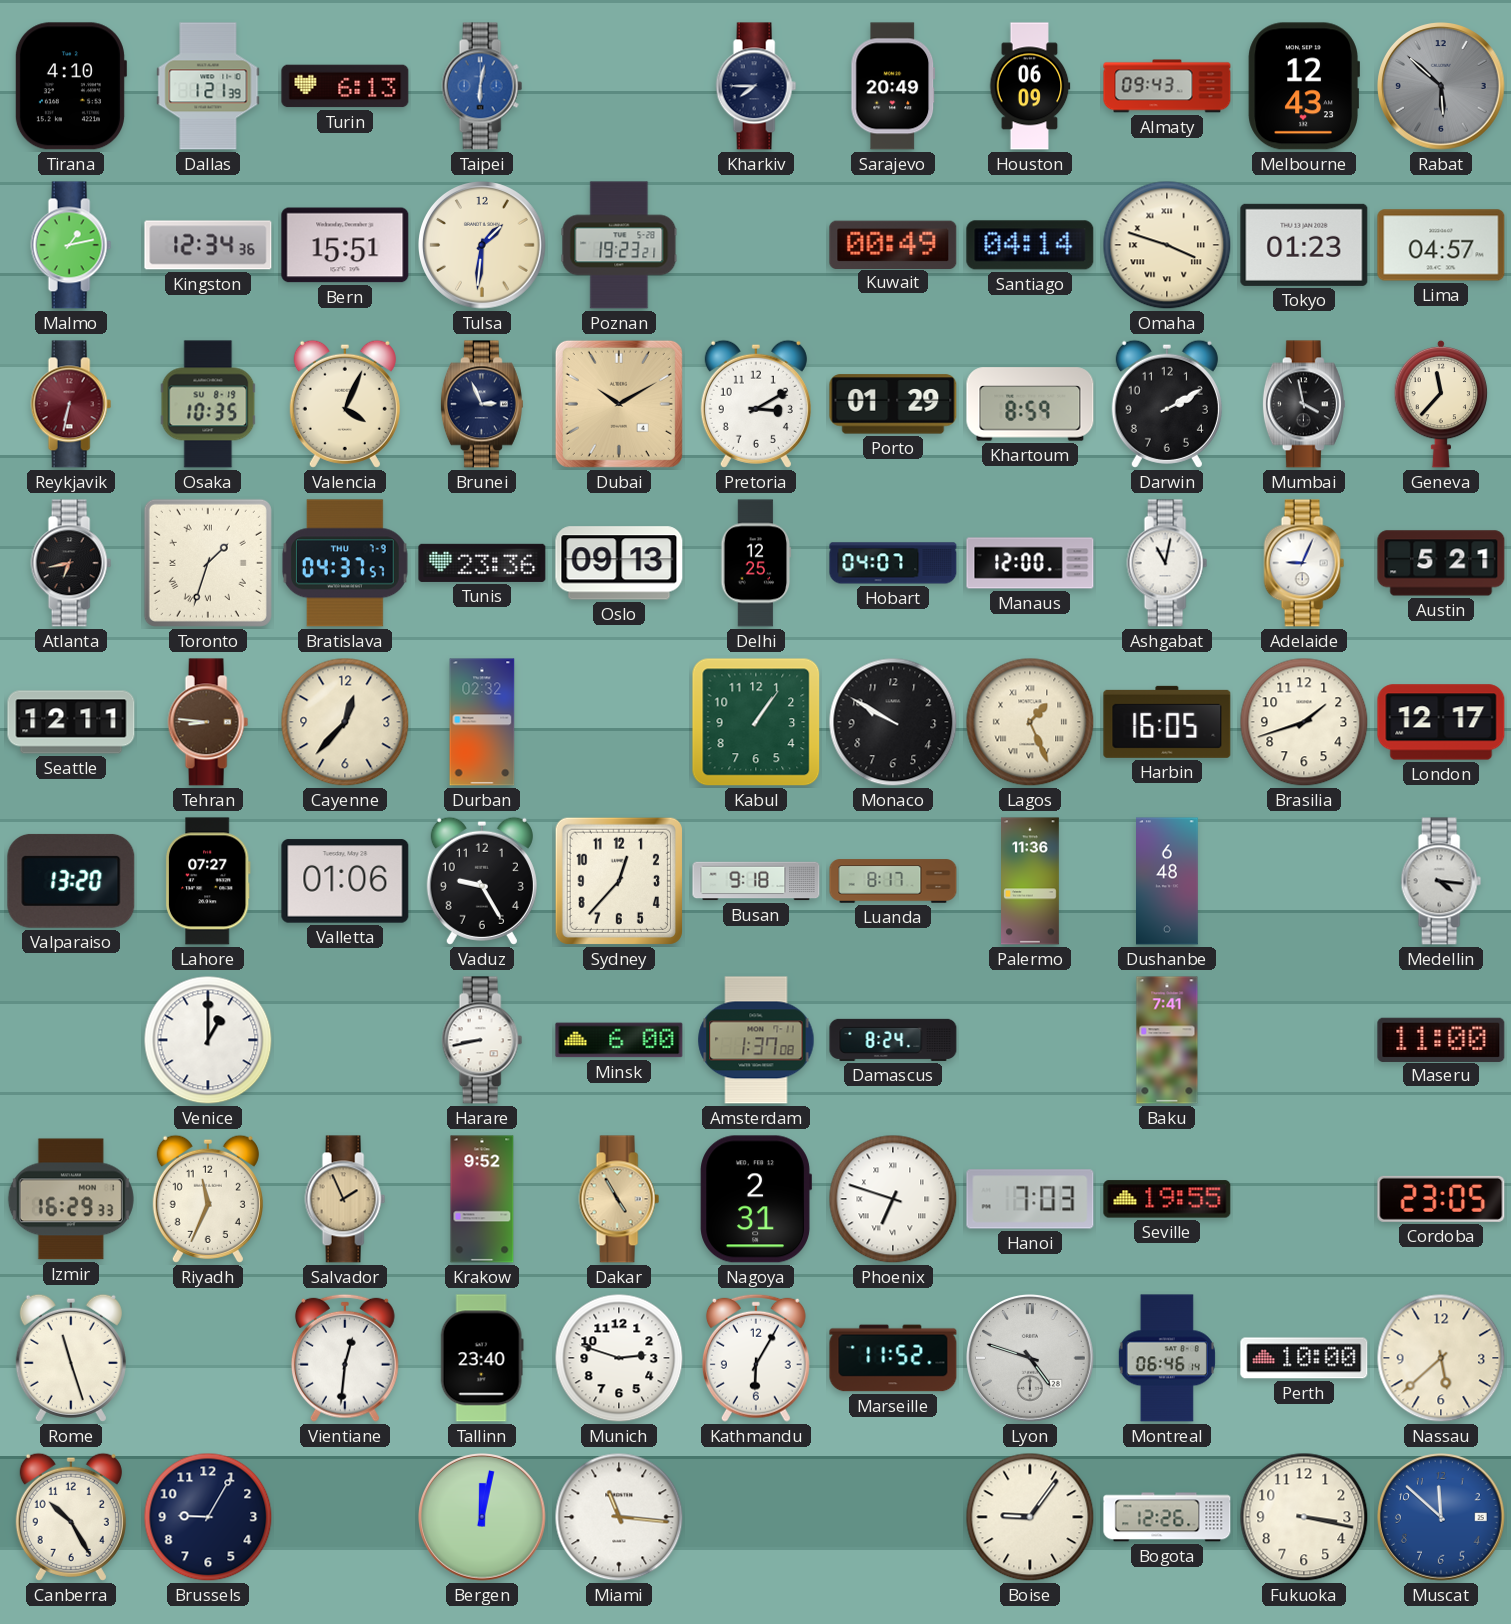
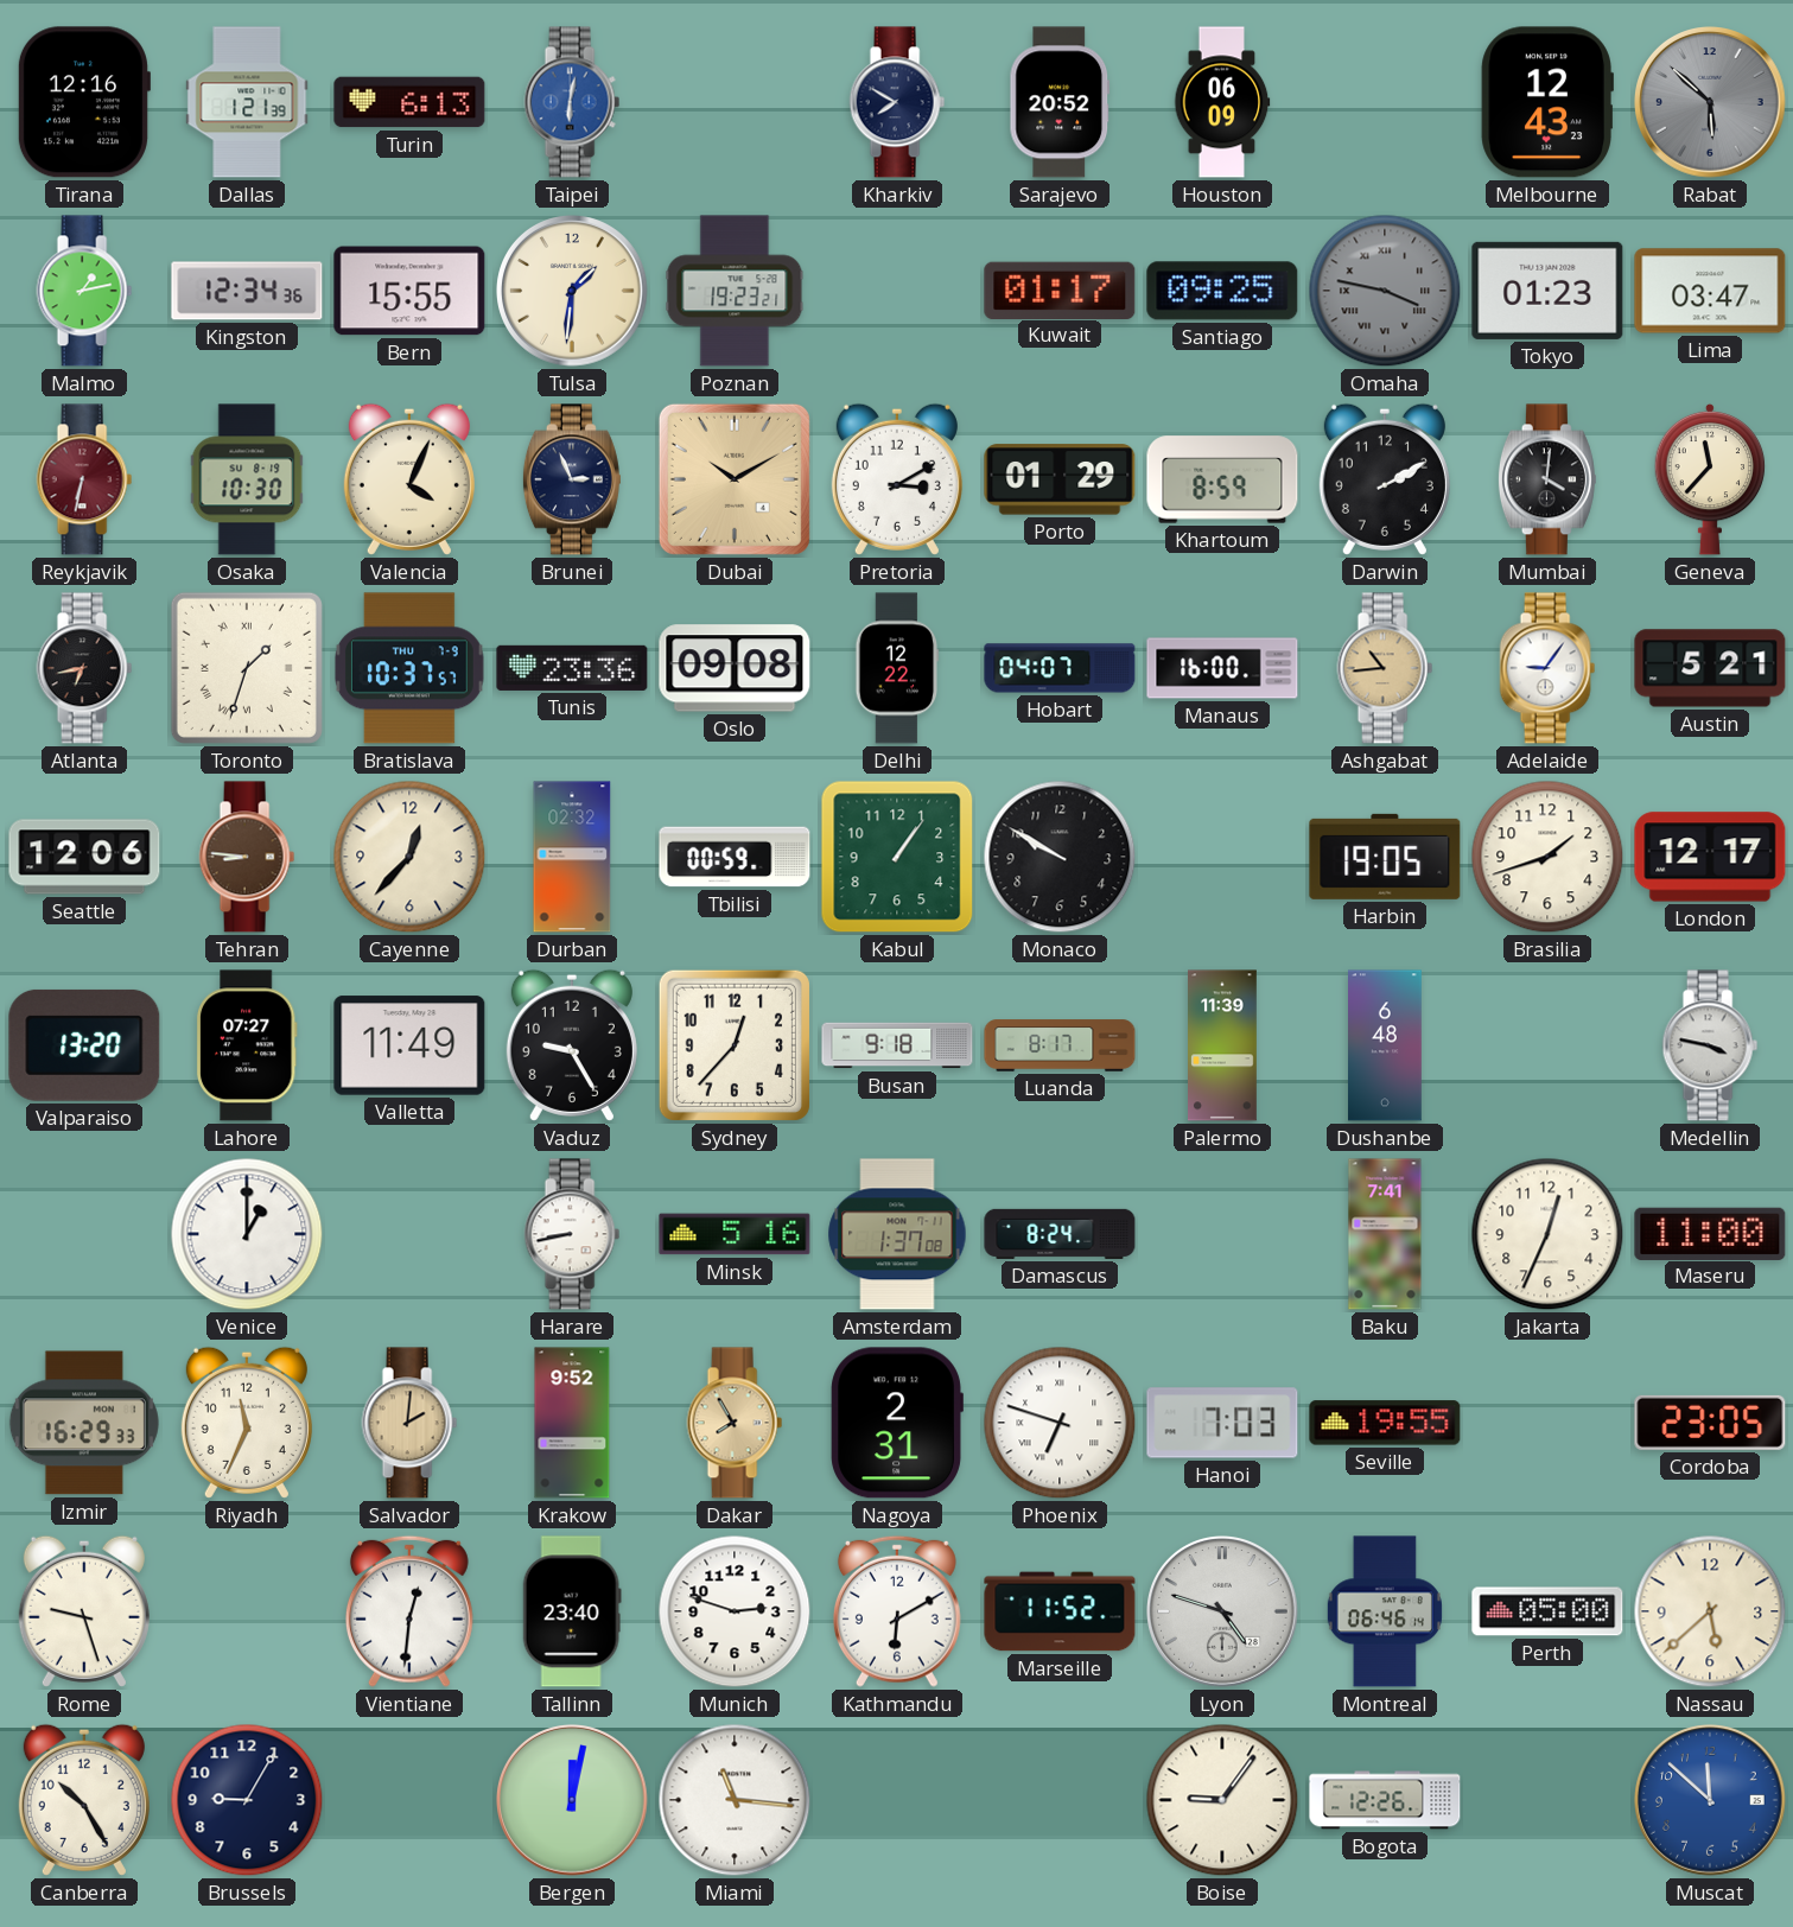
Tirana: 4:10 -> 12:16
Kharkiv: 7:45 -> 7:50
Sarajevo: 20:49 -> 20:52
Almaty: 09:43 -> none
Bern: 15:51 -> 15:55
Kuwait: 00:49 -> 01:17
Santiago: 04:14 -> 09:25
Omaha: 3:48 -> 3:47
Omaha dial: cream -> grey
Lima: 04:57 -> 03:47
Osaka: 10:35 -> 10:30
Mumbai: 3:58 -> 4:01
Bratislava: 04:37 -> 10:37
Oslo: 09:13 -> 09:08
Delhi: 12:25 -> 12:22
Manaus: 12:00 -> 16:00
Ashgabat: 11:02 -> 10:44
Ashgabat dial: white -> champagne
Adelaide: 9:04 -> 9:06
Seattle: 12:11 -> 12:06
Tbilisi: none -> 00:59
Lagos: 1:26 -> none
Harbin: 16:05 -> 19:05
Valletta: 01:06 -> 11:49
Palermo: 11:36 -> 11:39
Medellin: 4:16 -> 3:47
Minsk: 6:00 -> 5:16
Jakarta: none -> 12:34
Salvador: 1:56 -> 2:01
Dakar: 4:55 -> 7:55
Rome: 11:27 -> 9:27
Kathmandu: 6:05 -> 6:10
Perth: 10:00 -> 05:00
Fukuoka: 3:17 -> none
